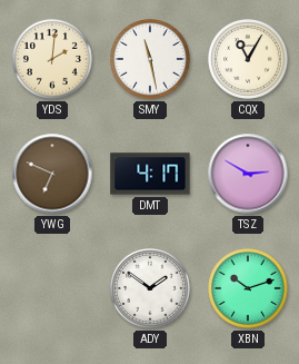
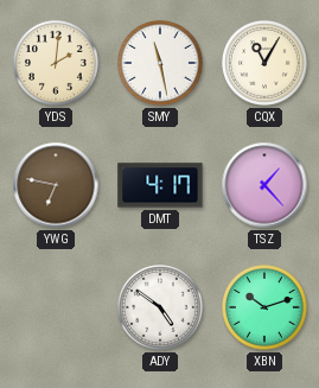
YWG: 6:49 -> 6:47
TSZ: 2:50 -> 1:23
ADY: 1:51 -> 4:51
